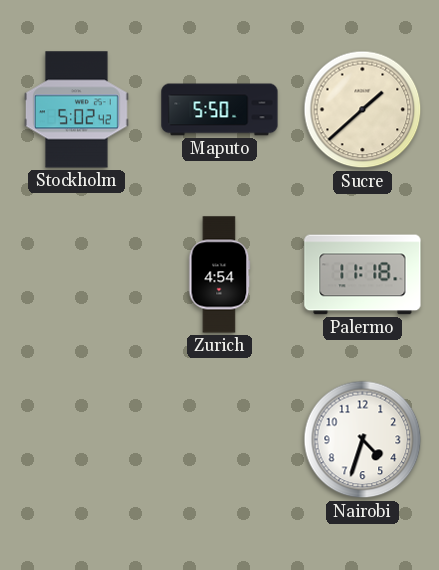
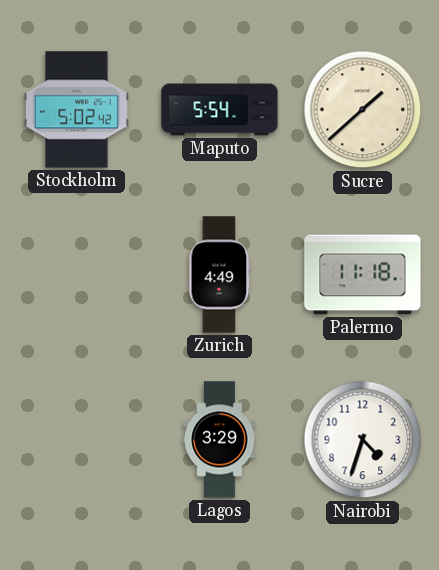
Maputo: 5:50 -> 5:54
Zurich: 4:54 -> 4:49
Lagos: none -> 3:29
